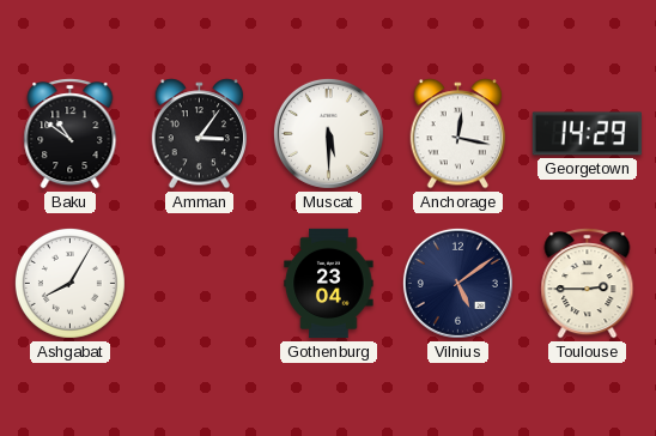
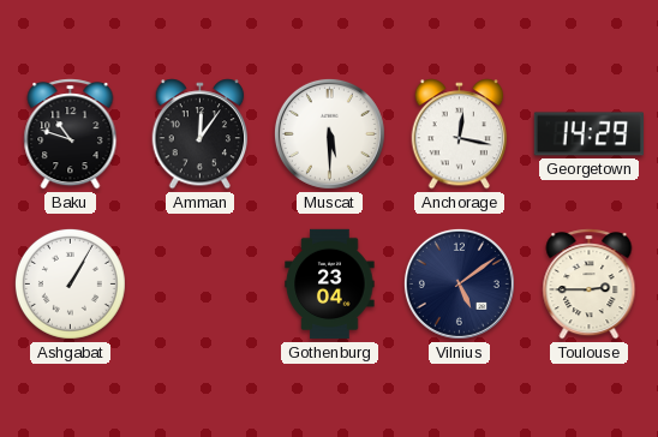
Baku: 10:51 -> 10:48
Amman: 3:06 -> 12:06
Ashgabat: 8:05 -> 1:05
